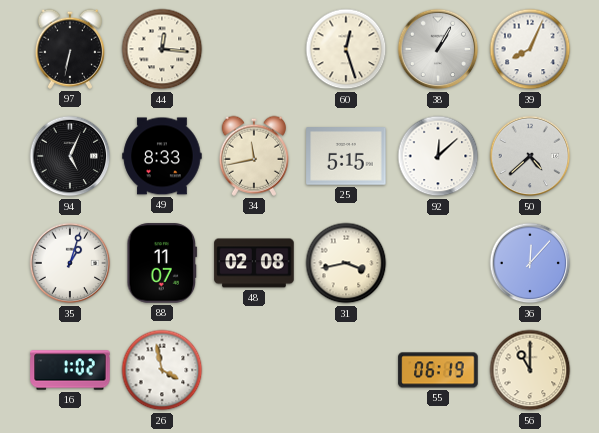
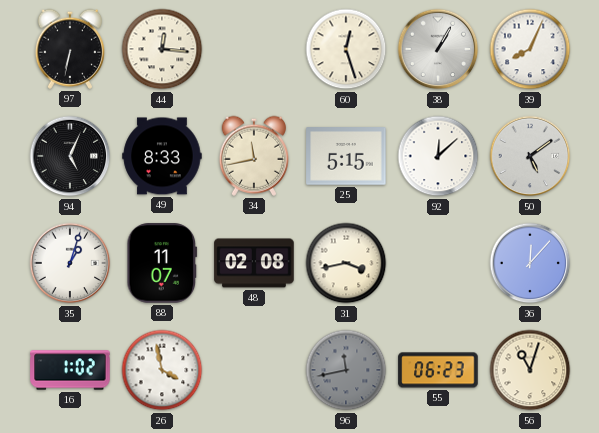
50: 4:38 -> 5:09
96: none -> 11:43
55: 06:19 -> 06:23
56: 11:00 -> 11:03
